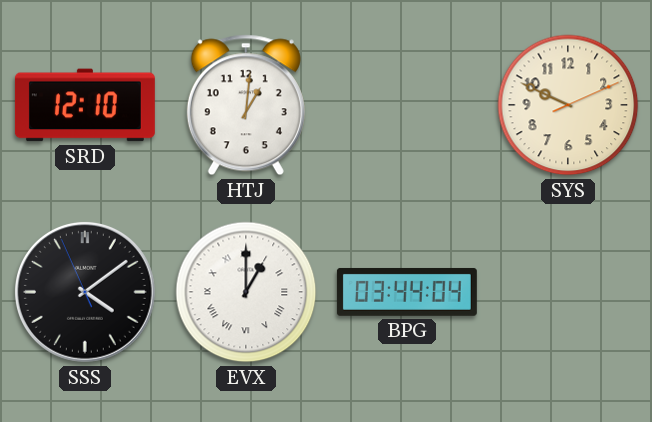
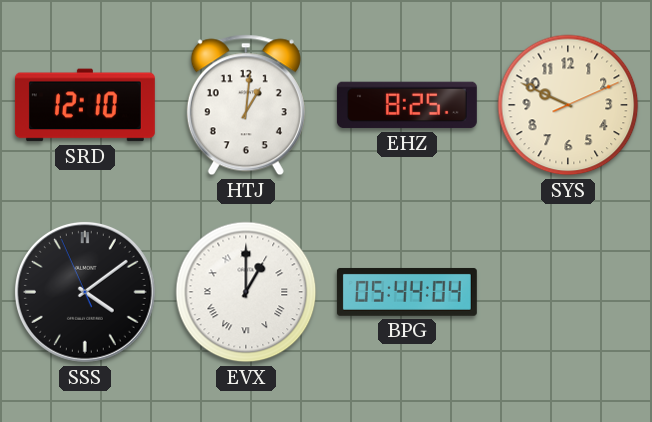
EHZ: none -> 8:25
BPG: 03:44 -> 05:44
